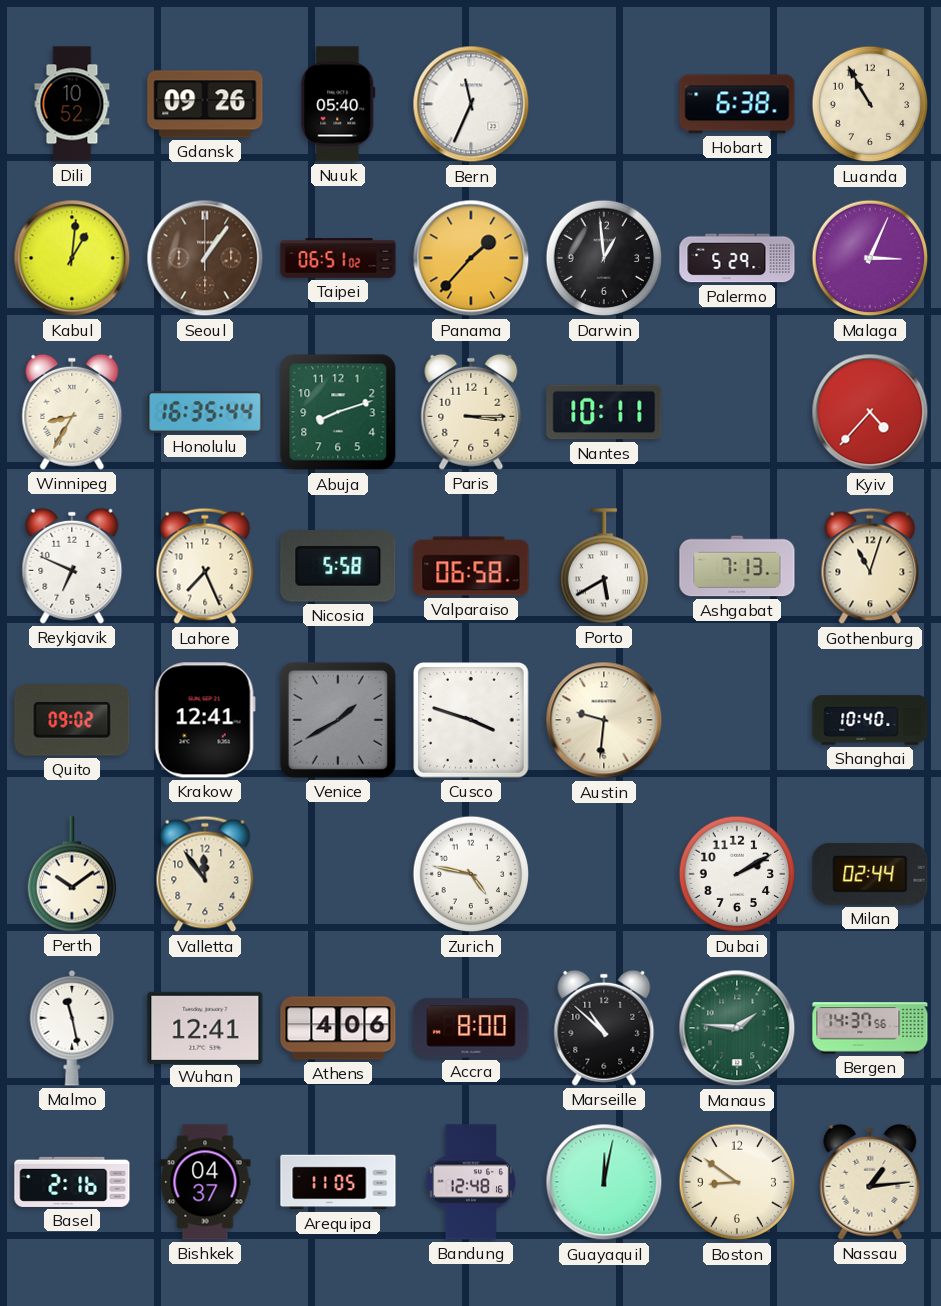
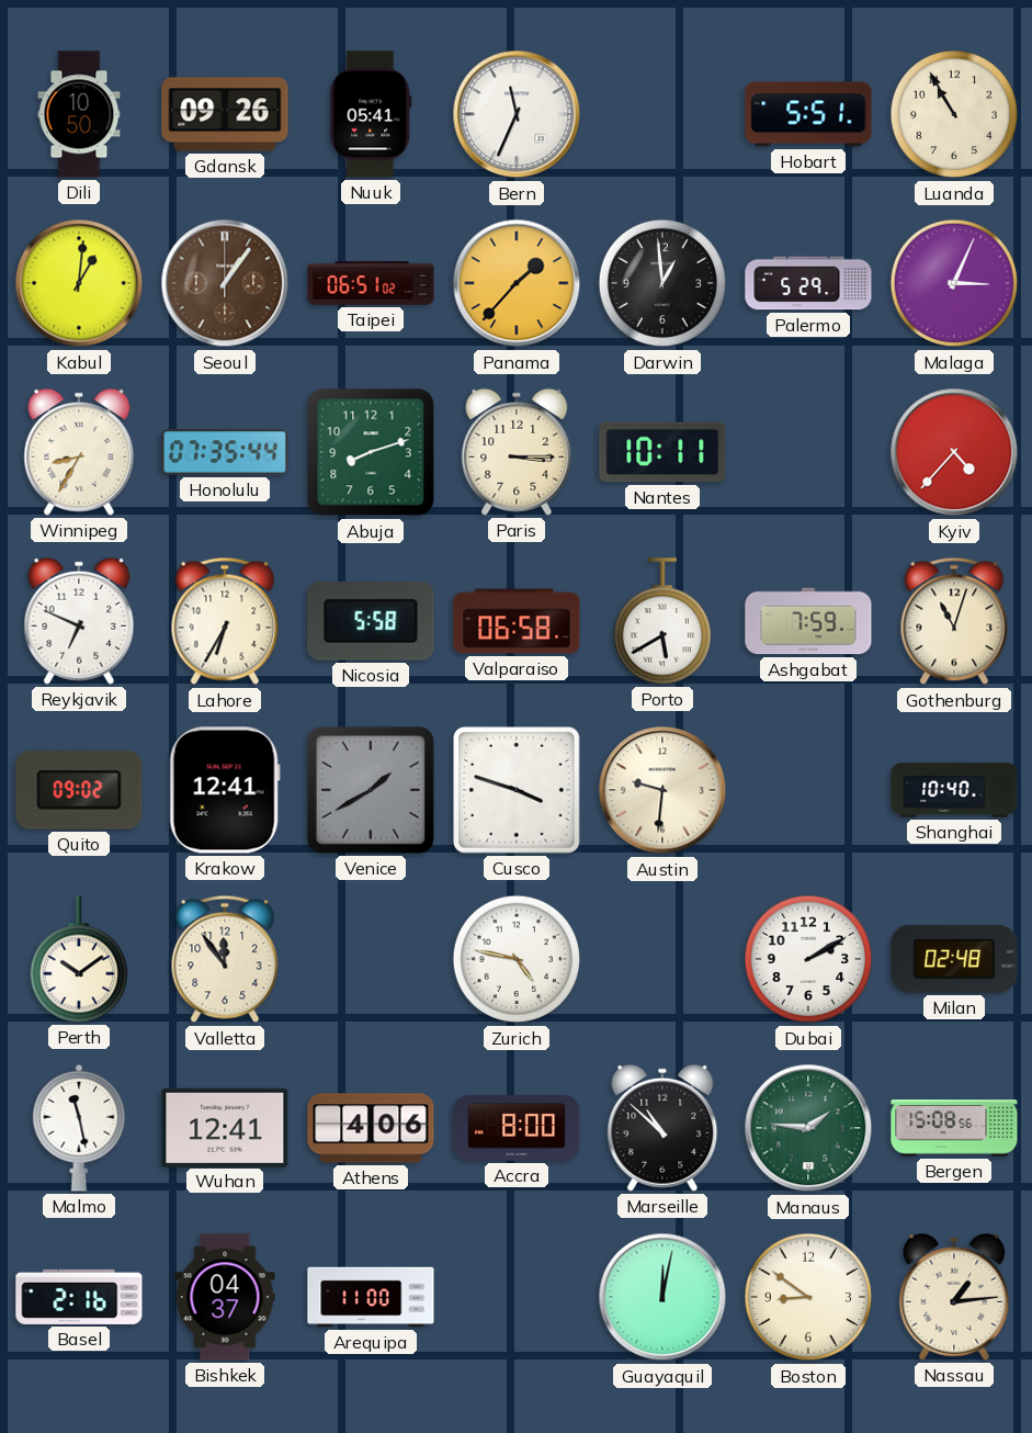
Dili: 10:52 -> 10:50
Nuuk: 05:40 -> 05:41
Hobart: 6:38 -> 5:51
Honolulu: 16:35 -> 07:35
Lahore: 7:26 -> 6:35
Ashgabat: 7:13 -> 7:59
Milan: 02:44 -> 02:48
Bergen: 14:37 -> 15:08
Arequipa: 11:05 -> 11:00
Bandung: 12:48 -> none
